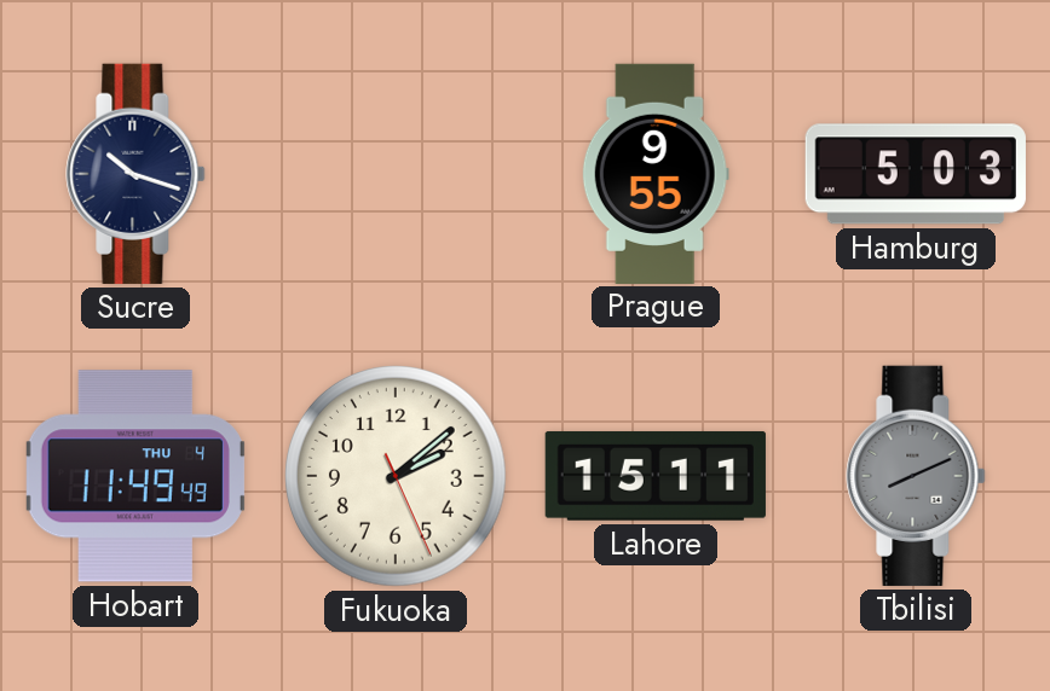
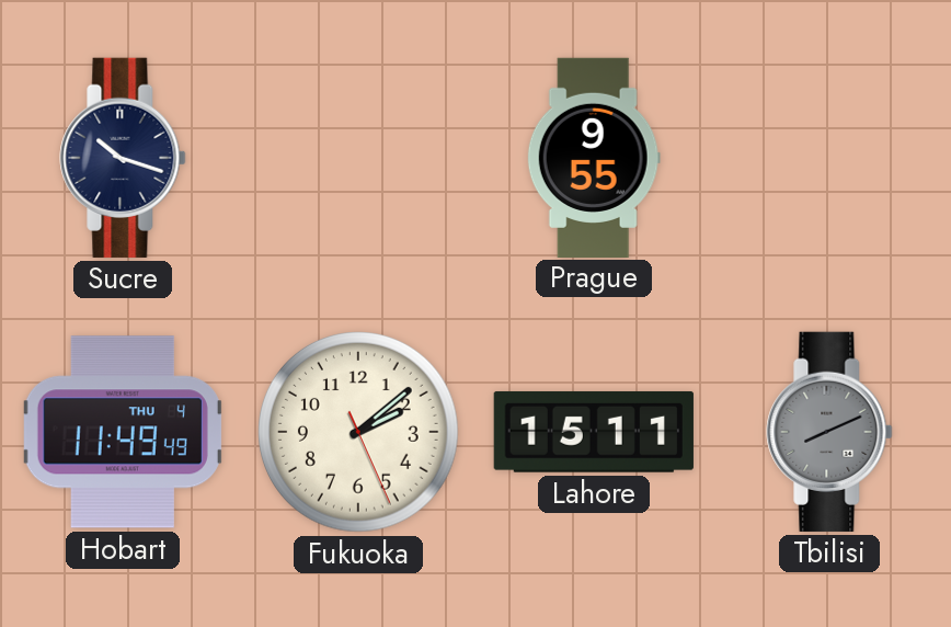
Hamburg: 5:03 -> none
